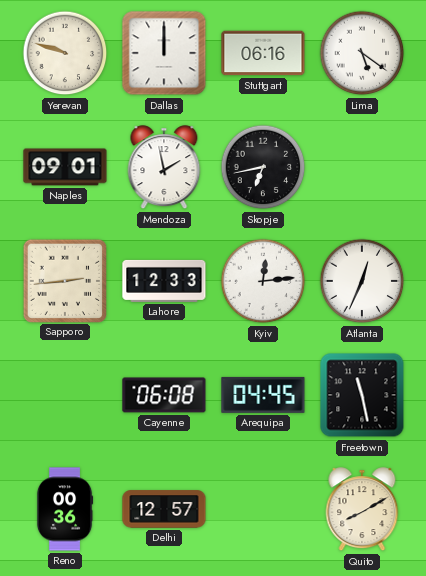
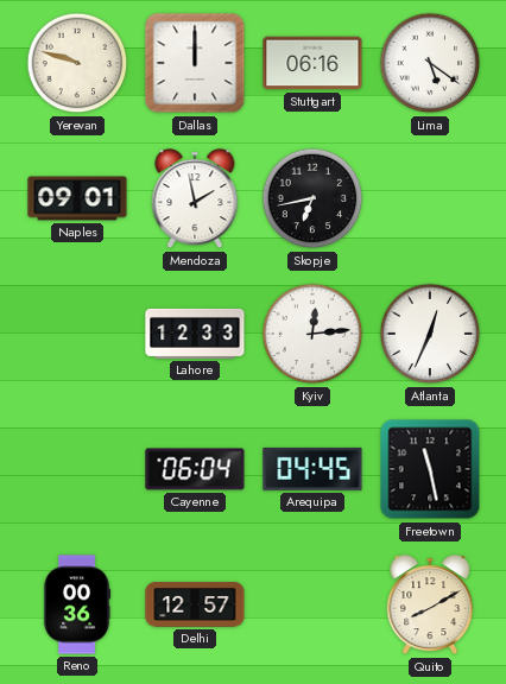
Sapporo: 2:44 -> none
Cayenne: 06:08 -> 06:04
